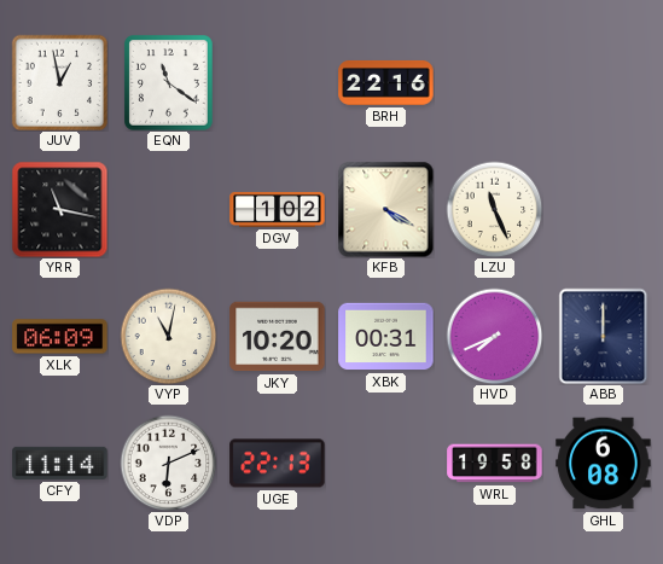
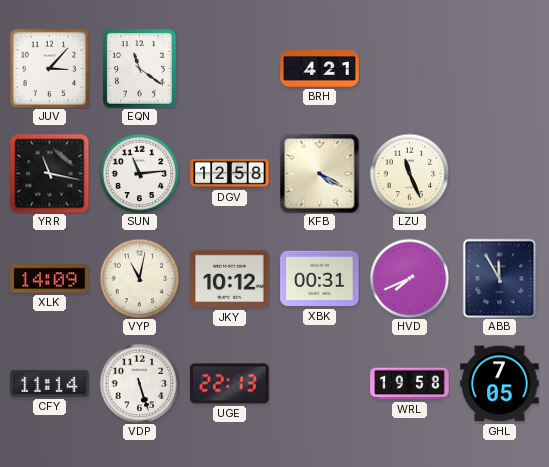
JUV: 12:58 -> 3:07
BRH: 22:16 -> 4:21
SUN: none -> 11:14
DGV: 1:02 -> 12:58
XLK: 06:09 -> 14:09
JKY: 10:20 -> 10:12
ABB: 12:00 -> 11:55
VDP: 6:11 -> 5:27
GHL: 6:08 -> 7:05
